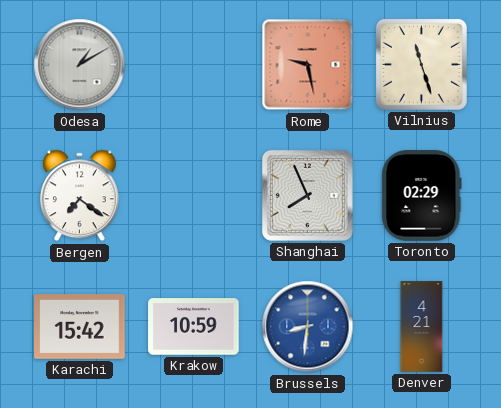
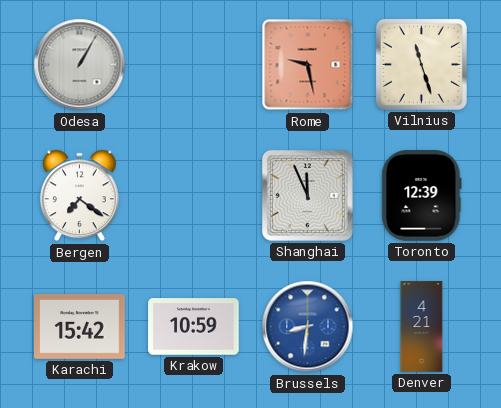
Odesa: 1:10 -> 1:05
Shanghai: 7:56 -> 11:56
Toronto: 02:29 -> 12:39
